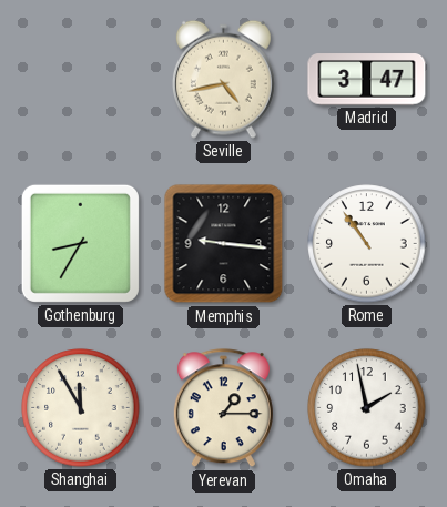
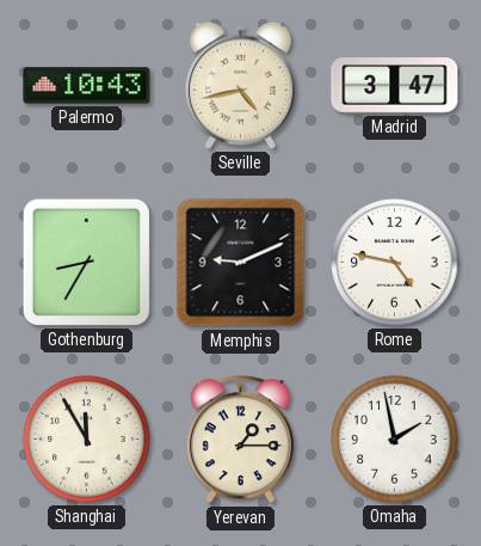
Palermo: none -> 10:43
Memphis: 9:16 -> 9:11
Rome: 10:54 -> 4:47
